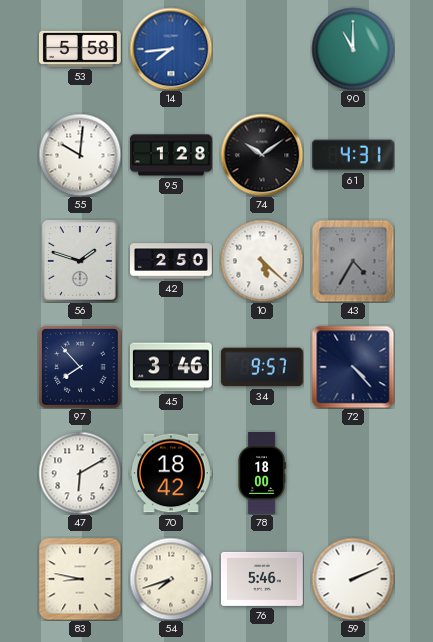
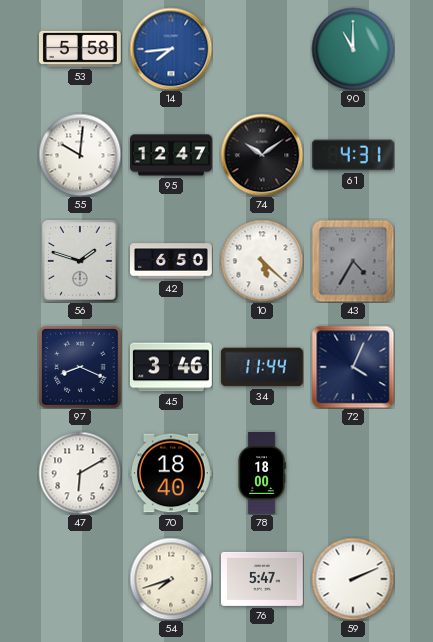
95: 1:28 -> 12:47
42: 2:50 -> 6:50
97: 7:53 -> 8:19
34: 9:57 -> 11:44
72: 4:23 -> 4:04
70: 18:42 -> 18:40
83: 8:47 -> none
76: 5:46 -> 5:47
